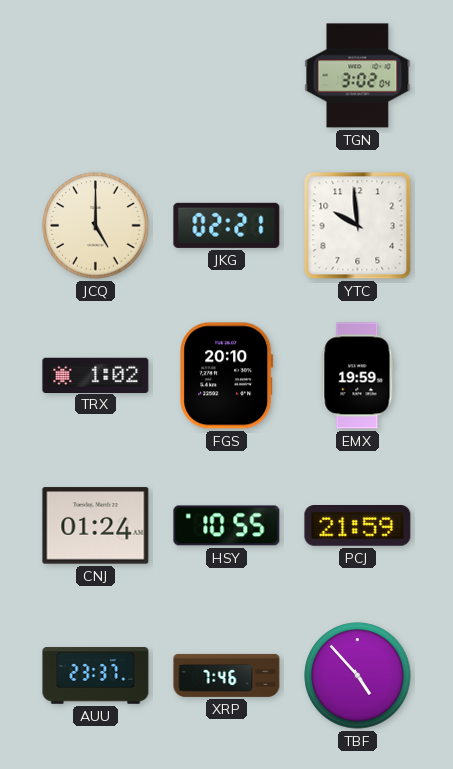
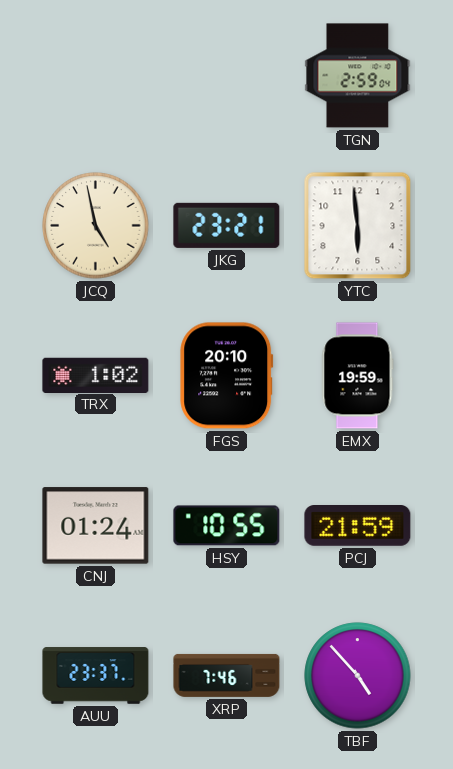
TGN: 3:02 -> 2:59
JCQ: 5:00 -> 4:58
JKG: 02:21 -> 23:21
YTC: 9:59 -> 5:59
